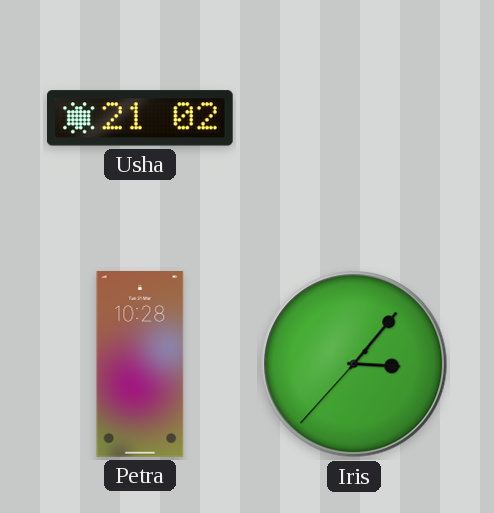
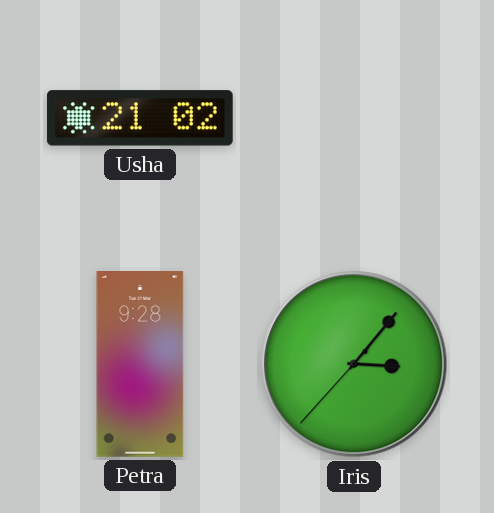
Petra: 10:28 -> 9:28
